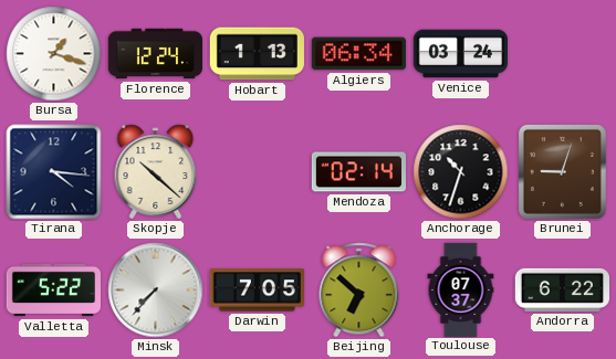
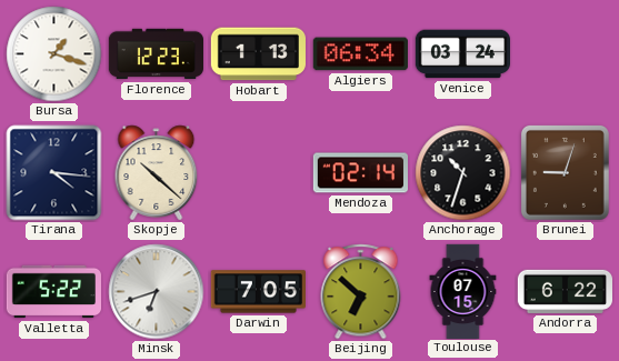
Florence: 12:24 -> 12:23
Minsk: 7:37 -> 6:42
Toulouse: 07:37 -> 07:15
